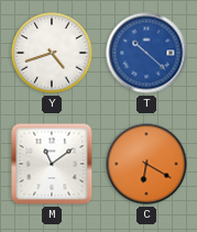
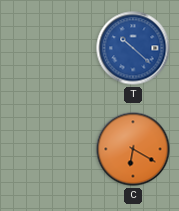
Y: 4:42 -> none
M: 11:09 -> none
